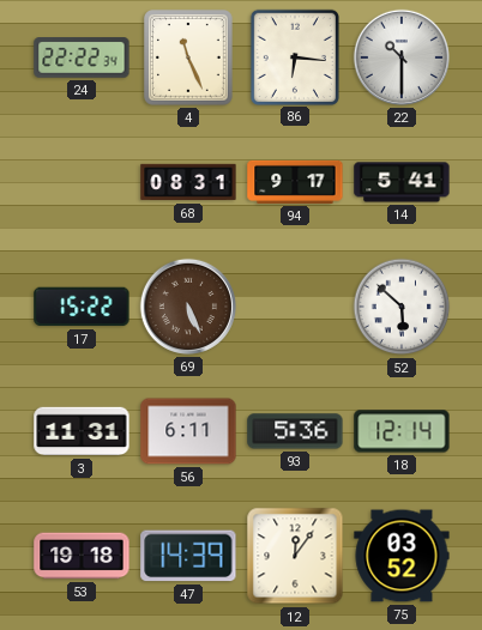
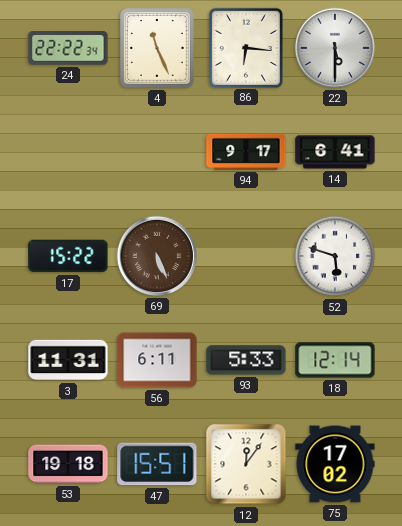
22: 10:30 -> 5:30
68: 08:31 -> none
14: 5:41 -> 6:41
52: 5:52 -> 5:48
93: 5:36 -> 5:33
47: 14:39 -> 15:51
75: 03:52 -> 17:02
